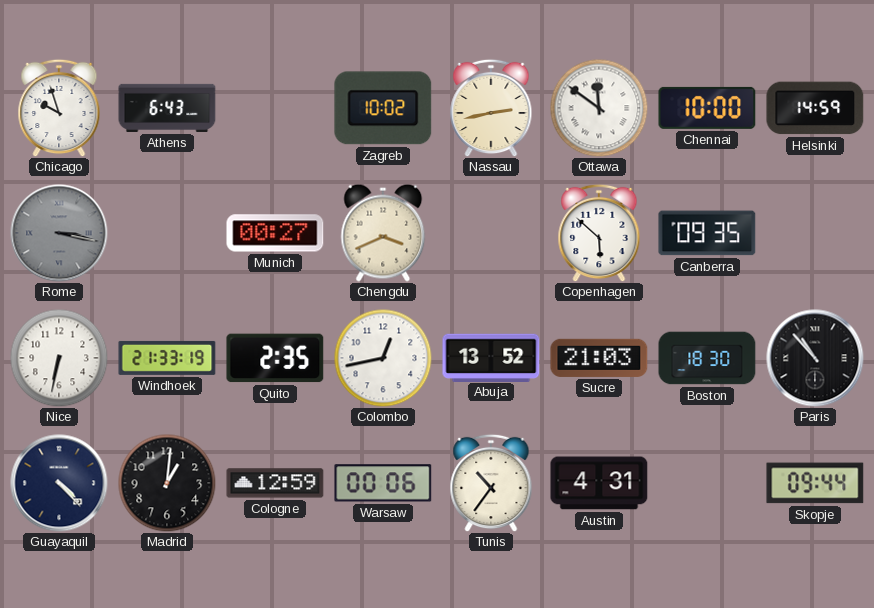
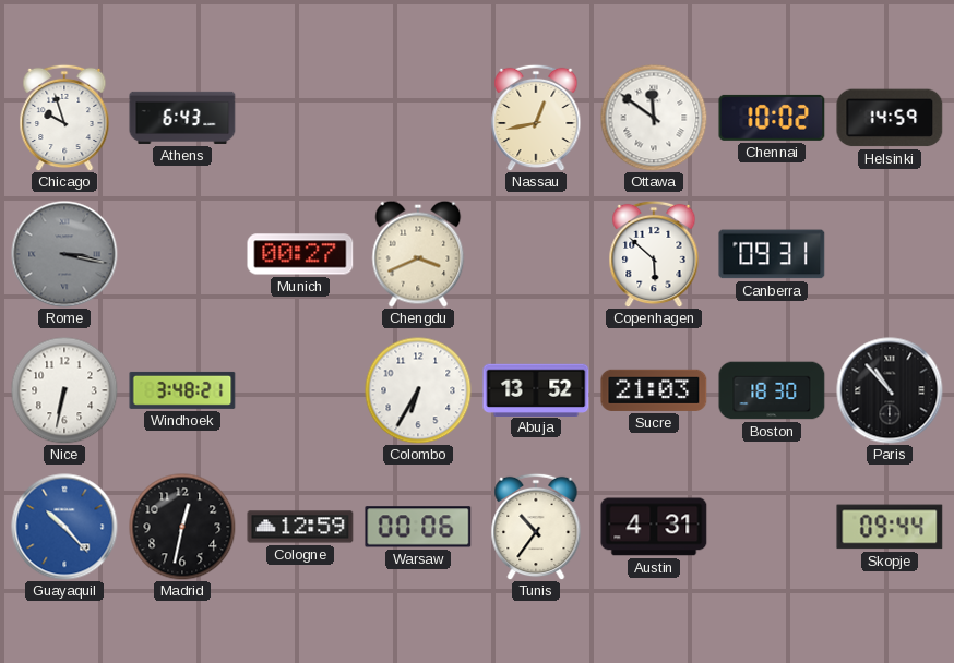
Zagreb: 10:02 -> none
Nassau: 2:43 -> 12:43
Chennai: 10:00 -> 10:02
Canberra: 09:35 -> 09:31
Windhoek: 21:33 -> 3:48
Quito: 2:35 -> none
Colombo: 12:43 -> 6:35
Guayaquil: 4:23 -> 10:23
Guayaquil dial: navy -> blue
Madrid: 1:01 -> 12:32
